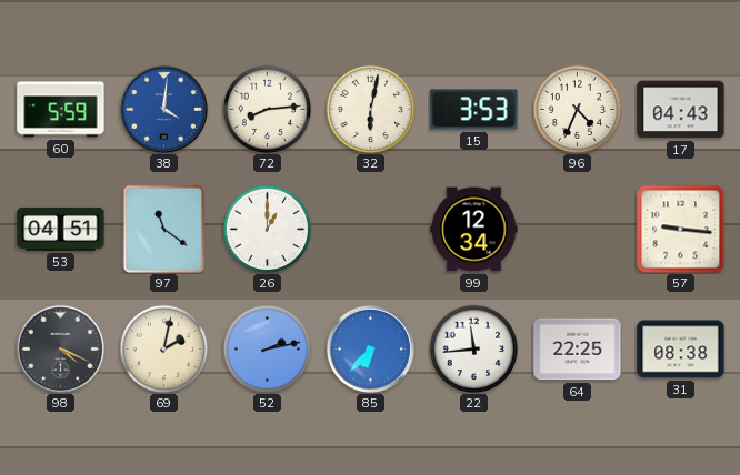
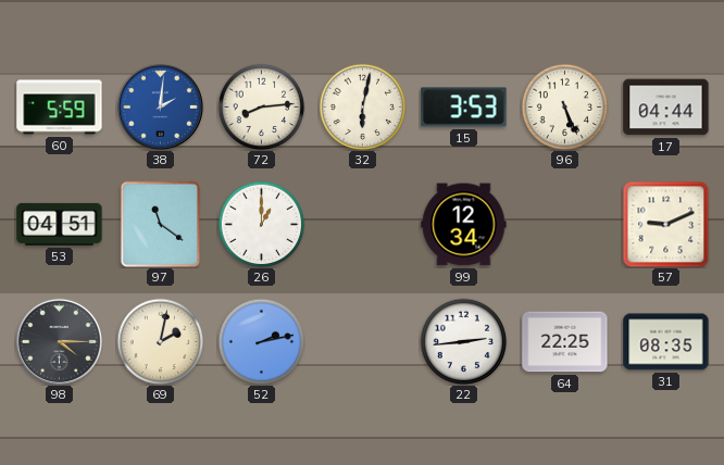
38: 4:01 -> 2:01
96: 4:34 -> 5:26
17: 04:43 -> 04:44
57: 9:16 -> 9:11
98: 4:19 -> 4:15
85: 6:37 -> none
22: 11:44 -> 2:44
31: 08:38 -> 08:35
